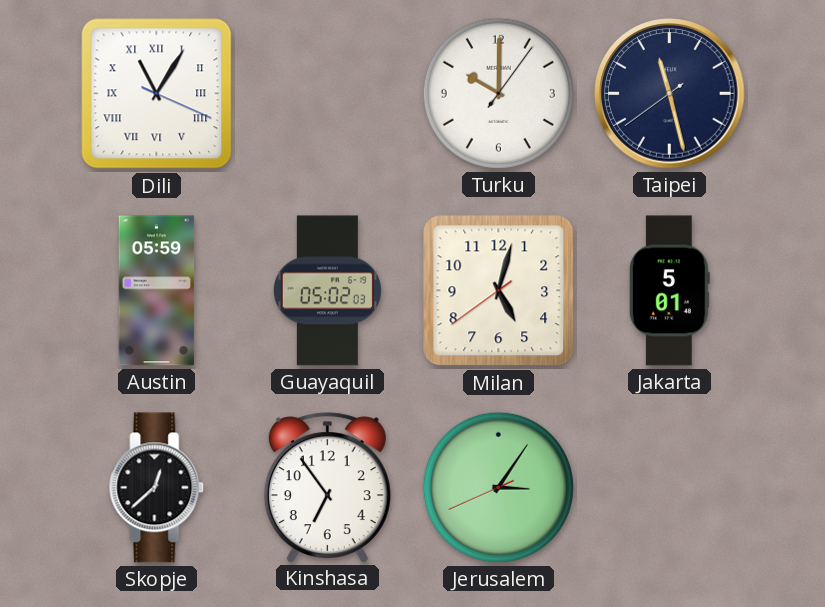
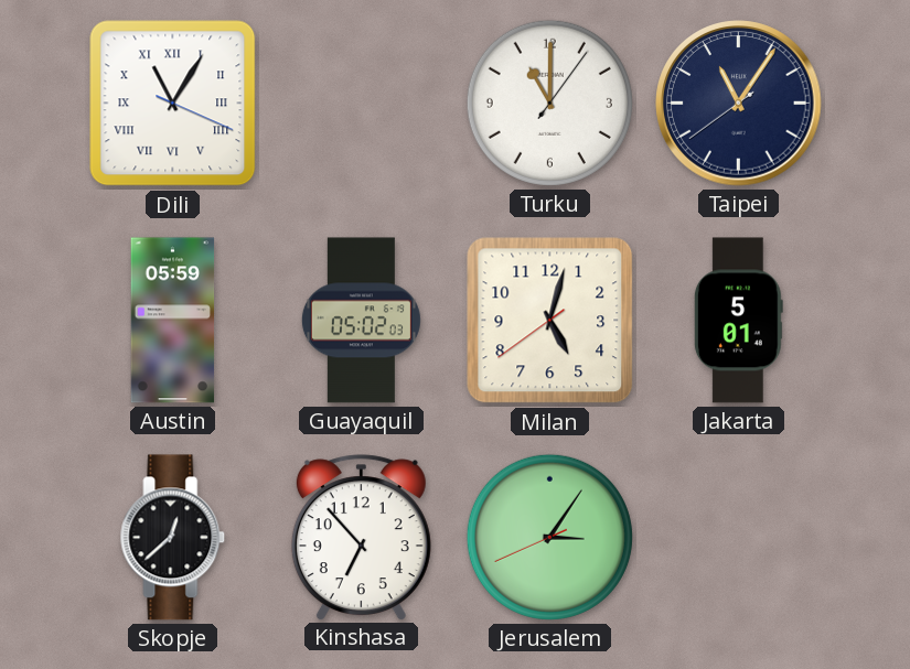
Turku: 10:00 -> 11:00
Taipei: 11:27 -> 11:05
Kinshasa: 6:54 -> 6:53
